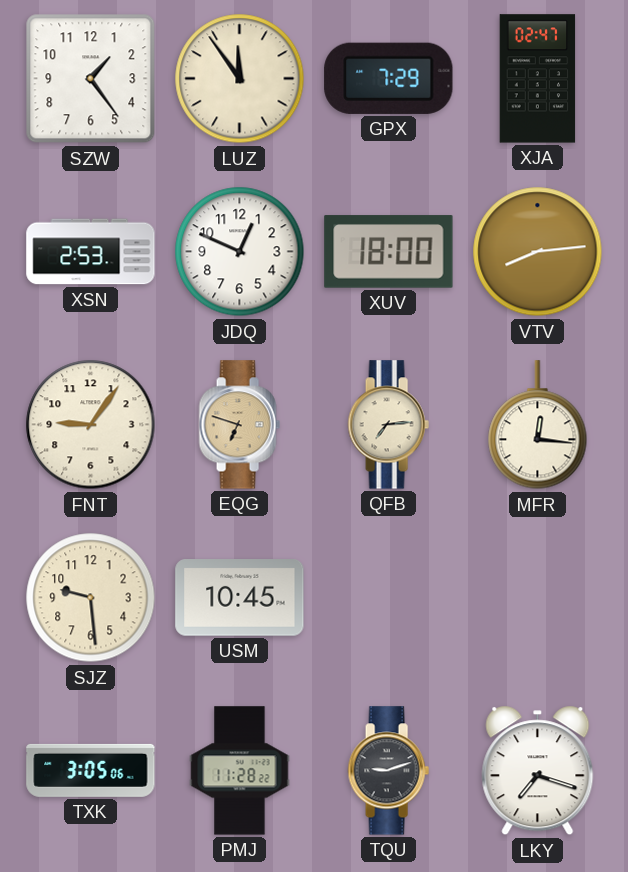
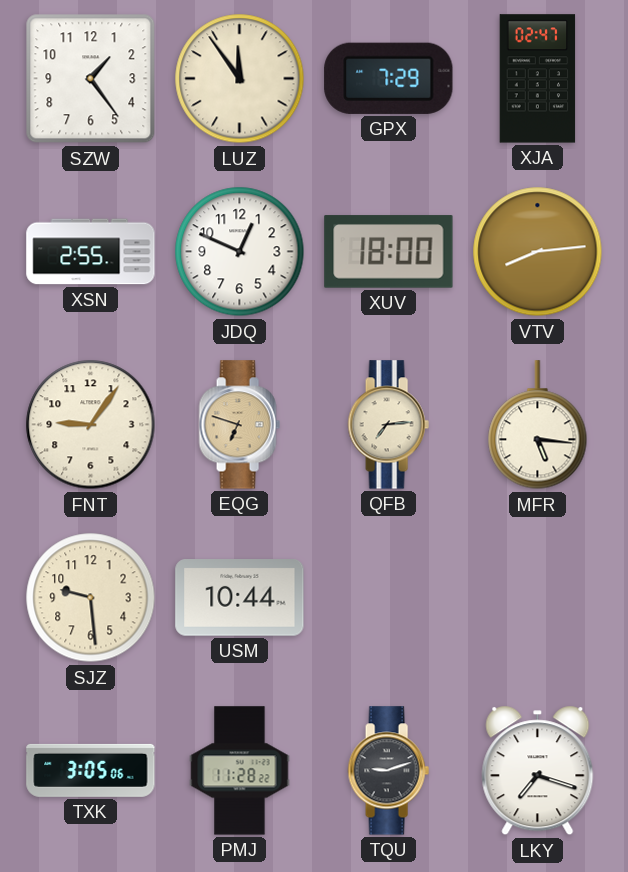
XSN: 2:53 -> 2:55
MFR: 12:16 -> 5:16
USM: 10:45 -> 10:44
